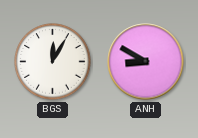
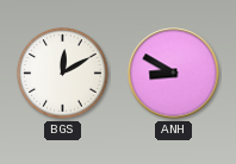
BGS: 12:05 -> 12:10
